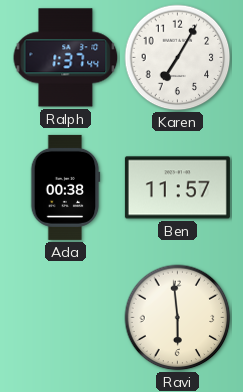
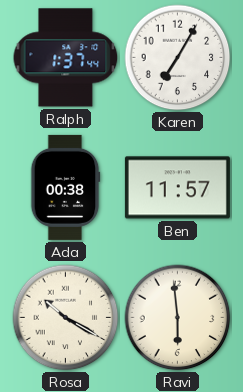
Rosa: none -> 10:20
